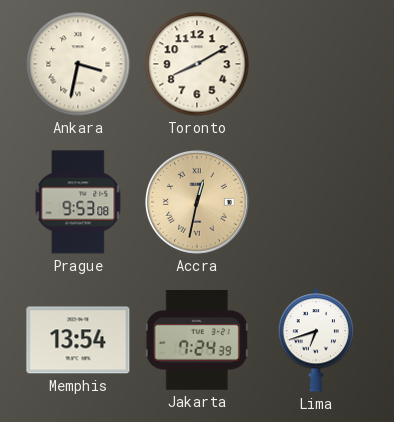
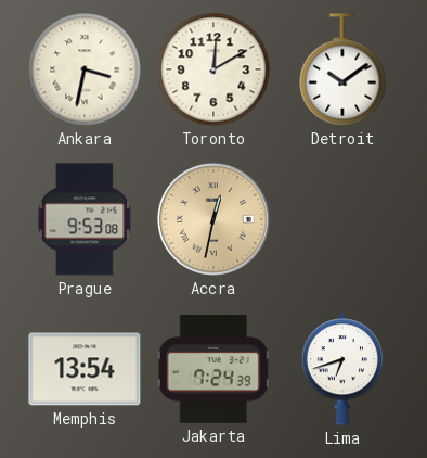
Toronto: 8:10 -> 12:10
Detroit: none -> 10:09
